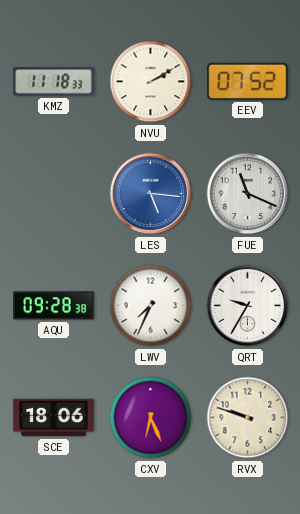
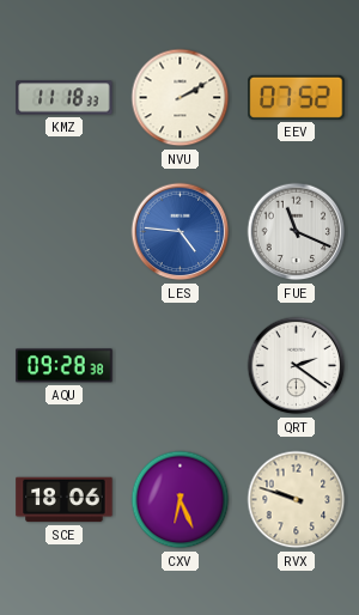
LES: 5:16 -> 4:46
LWV: 7:34 -> none
QRT: 9:35 -> 2:21
